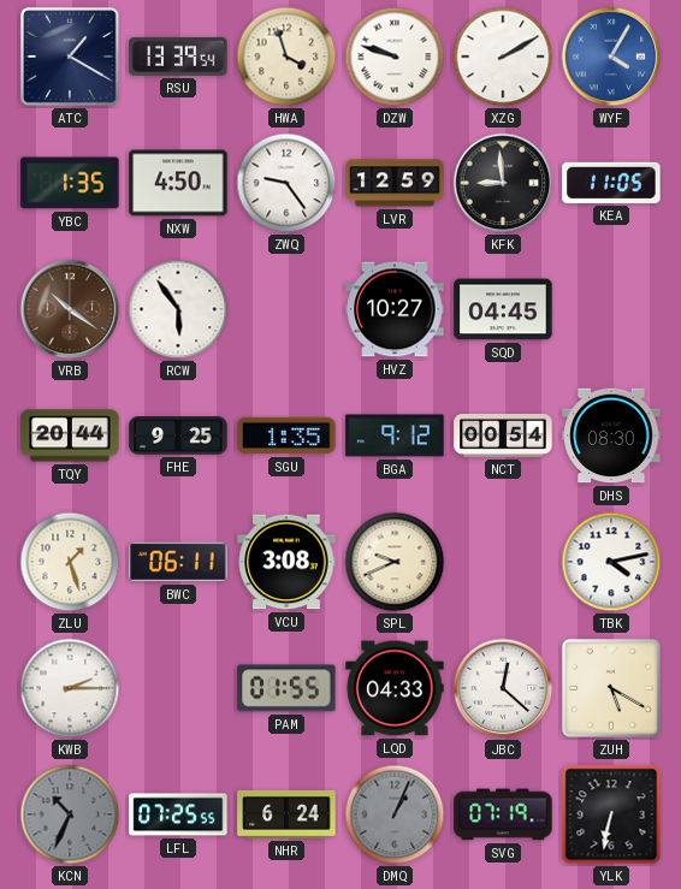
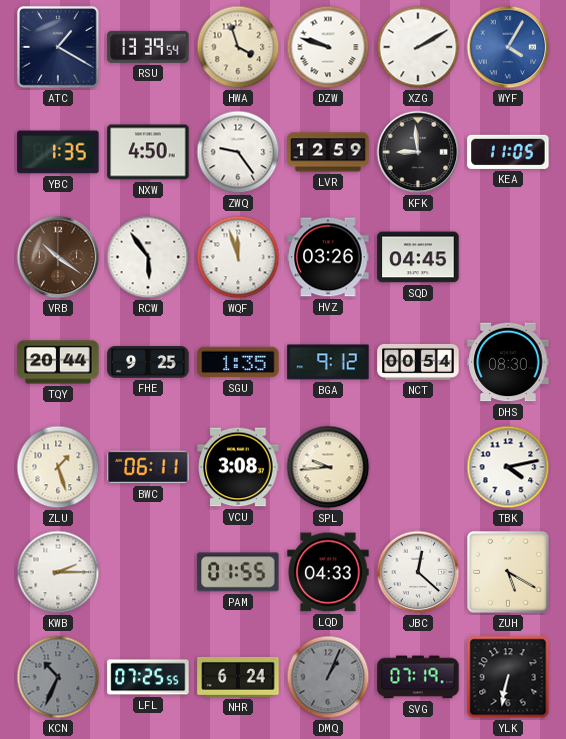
WQF: none -> 11:57
HVZ: 10:27 -> 03:26
SPL: 9:41 -> 9:44
